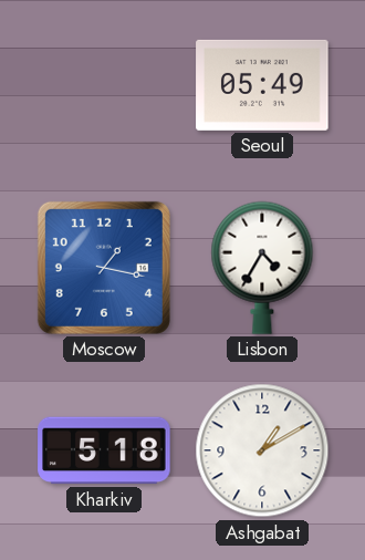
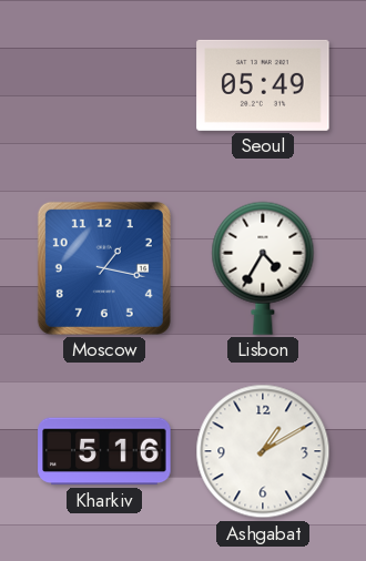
Kharkiv: 5:18 -> 5:16
